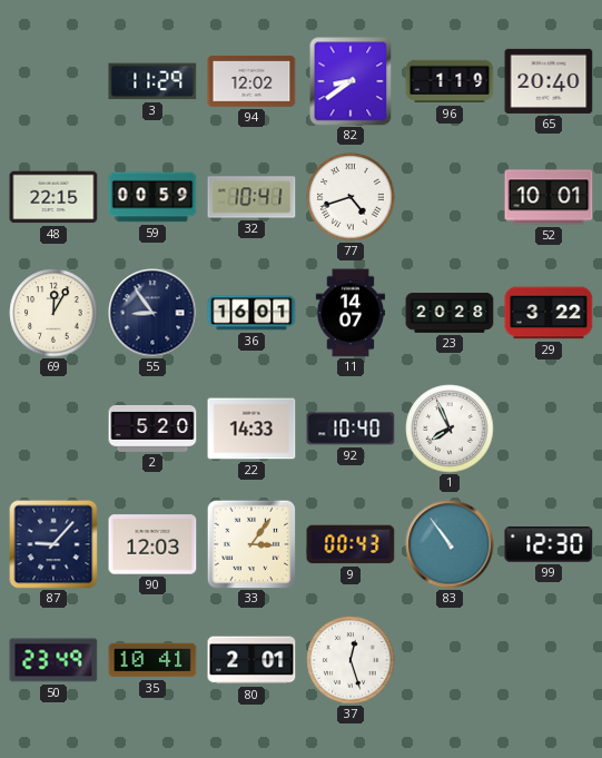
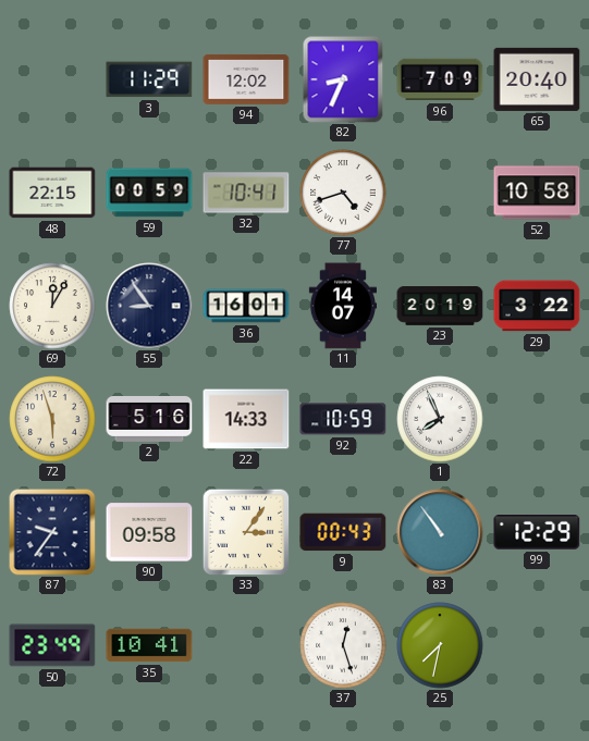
82: 8:39 -> 8:34
96: 1:19 -> 7:09
52: 10:01 -> 10:58
23: 20:28 -> 20:19
72: none -> 5:57
2: 5:20 -> 5:16
92: 10:40 -> 10:59
87: 9:07 -> 9:36
90: 12:03 -> 09:58
99: 12:30 -> 12:29
80: 2:01 -> none
25: none -> 7:32
